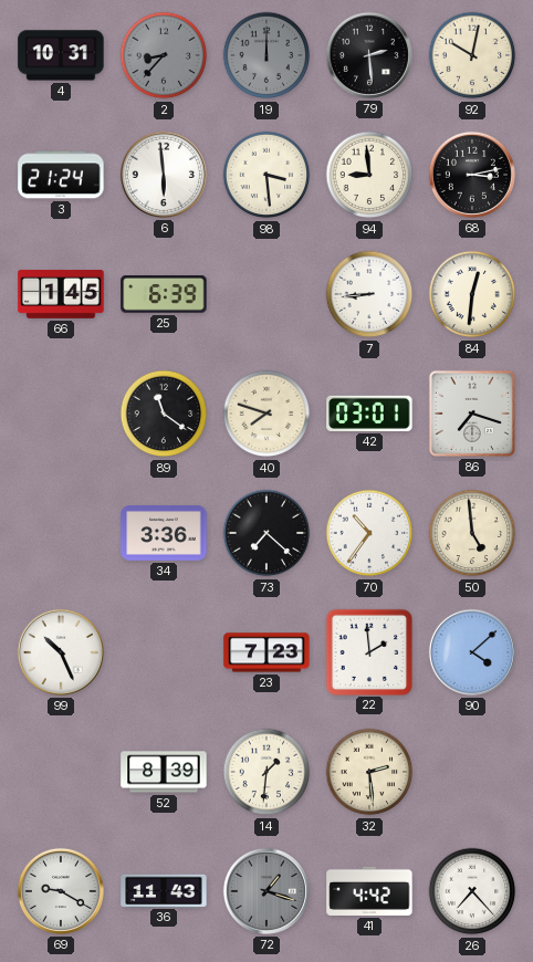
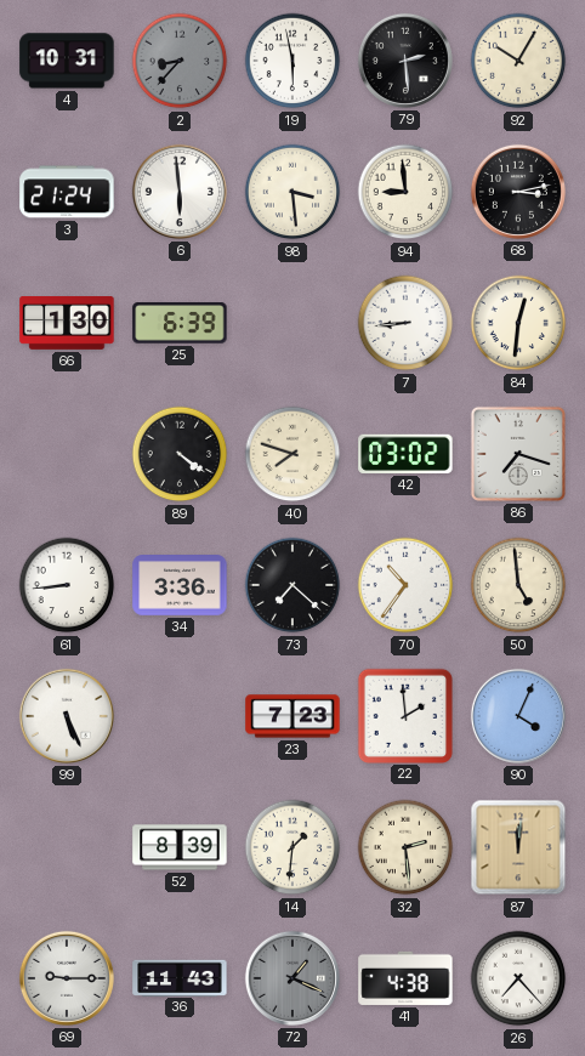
19: 12:00 -> 5:58
19 dial: grey -> white
92: 10:02 -> 10:05
66: 1:45 -> 1:30
89: 11:21 -> 4:21
42: 03:01 -> 03:02
61: none -> 8:44
99: 10:26 -> 5:26
90: 4:08 -> 4:04
87: none -> 12:01
69: 9:20 -> 9:15
72: 1:18 -> 1:19
41: 4:42 -> 4:38
